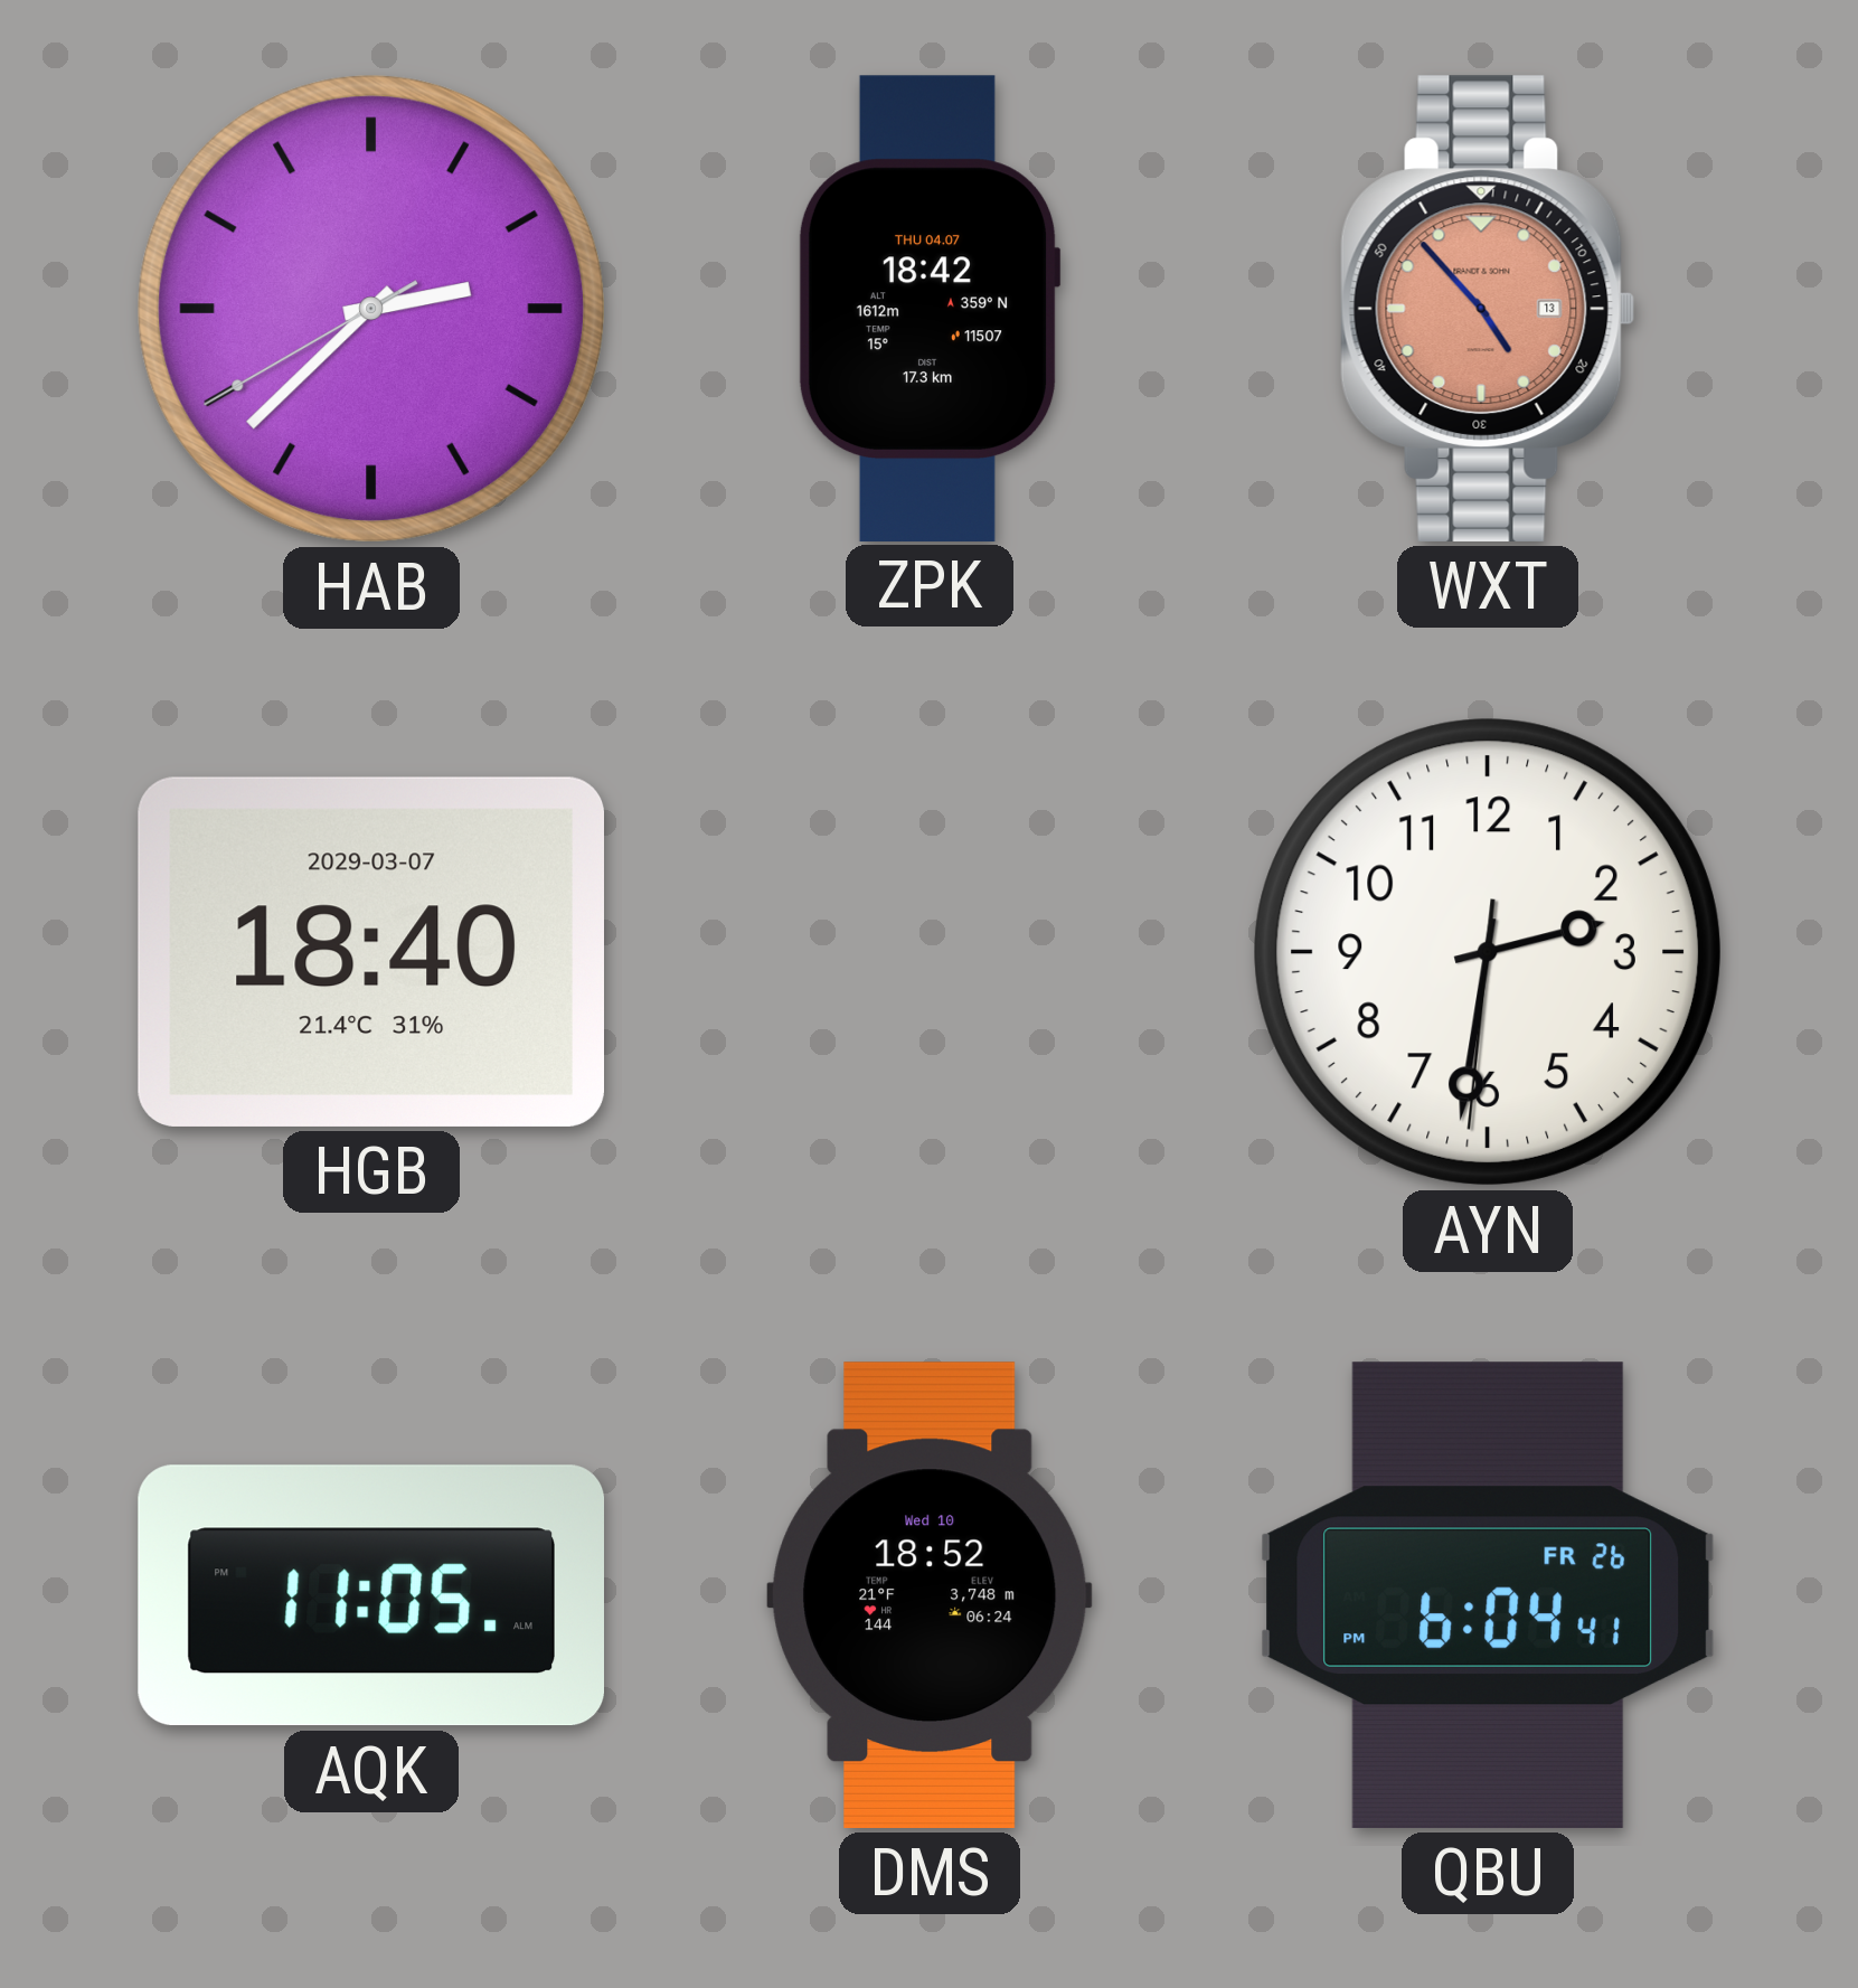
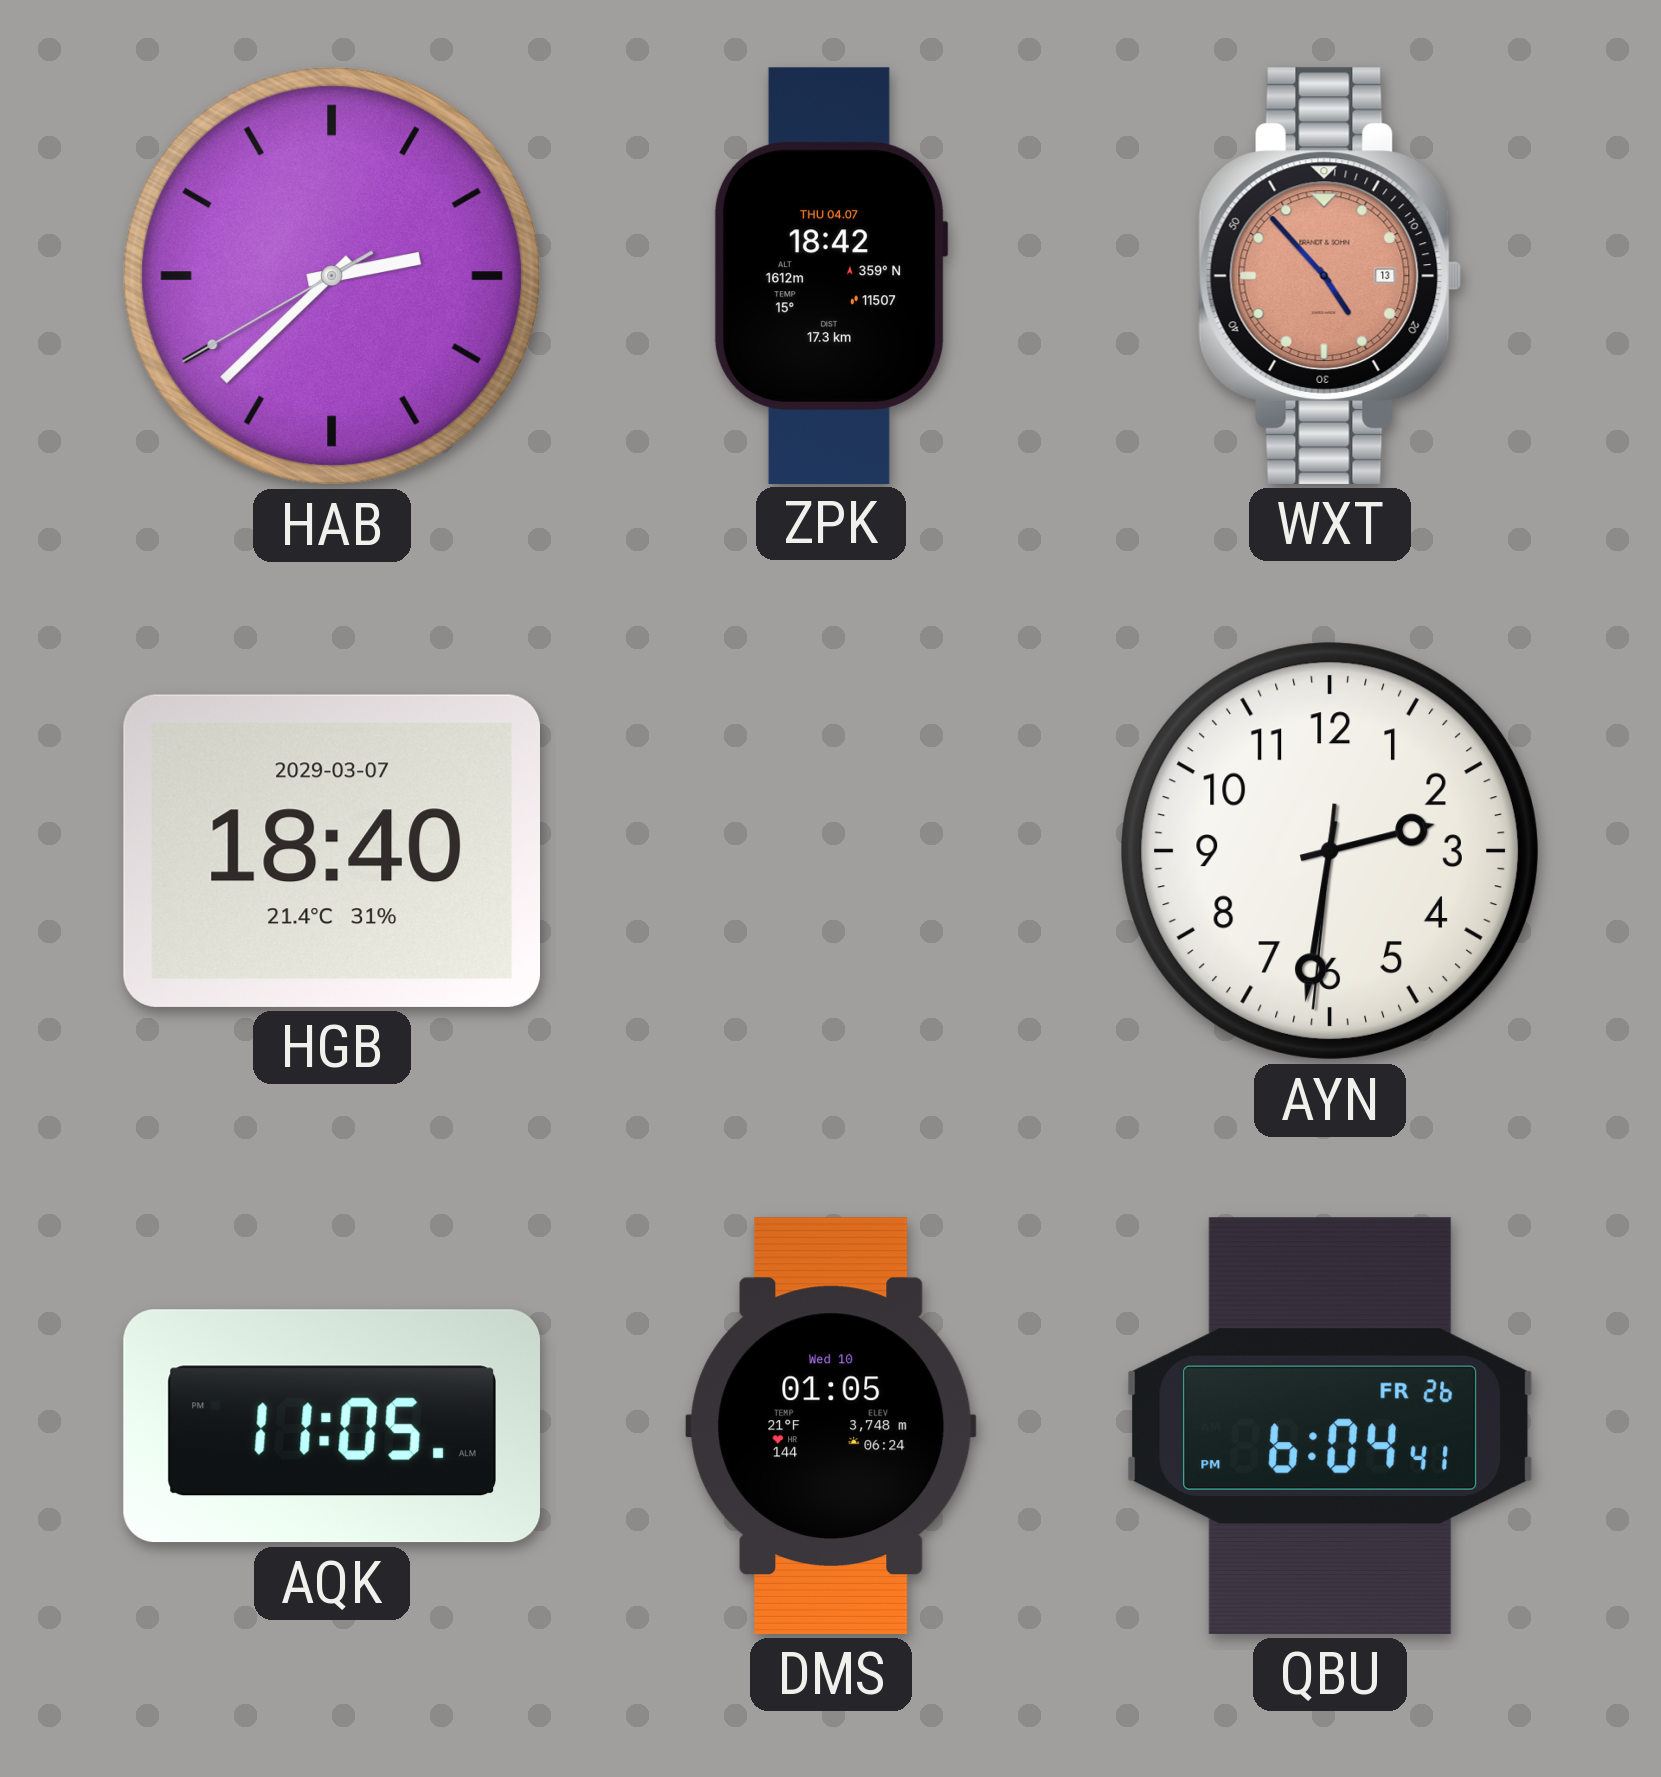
DMS: 18:52 -> 01:05
